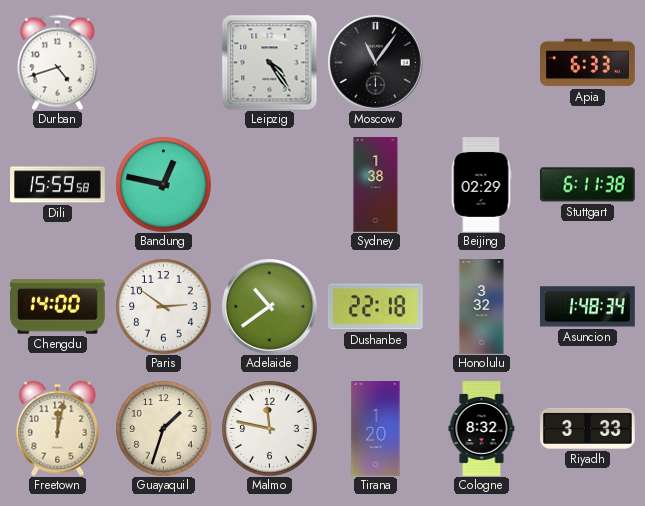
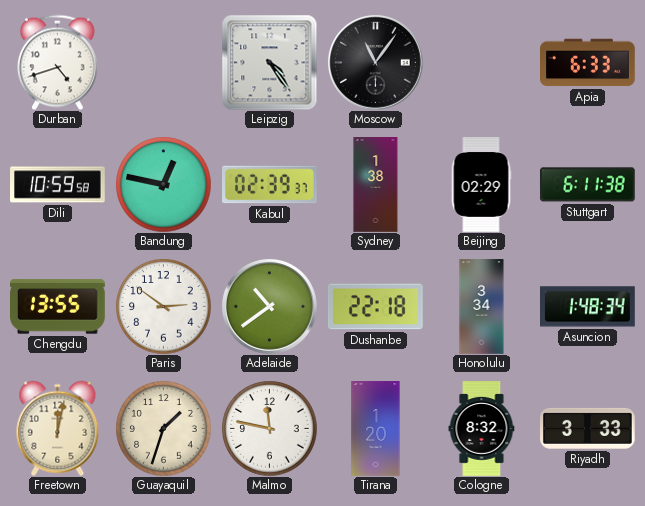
Dili: 15:59 -> 10:59
Kabul: none -> 02:39
Chengdu: 14:00 -> 13:55
Honolulu: 3:32 -> 3:34
